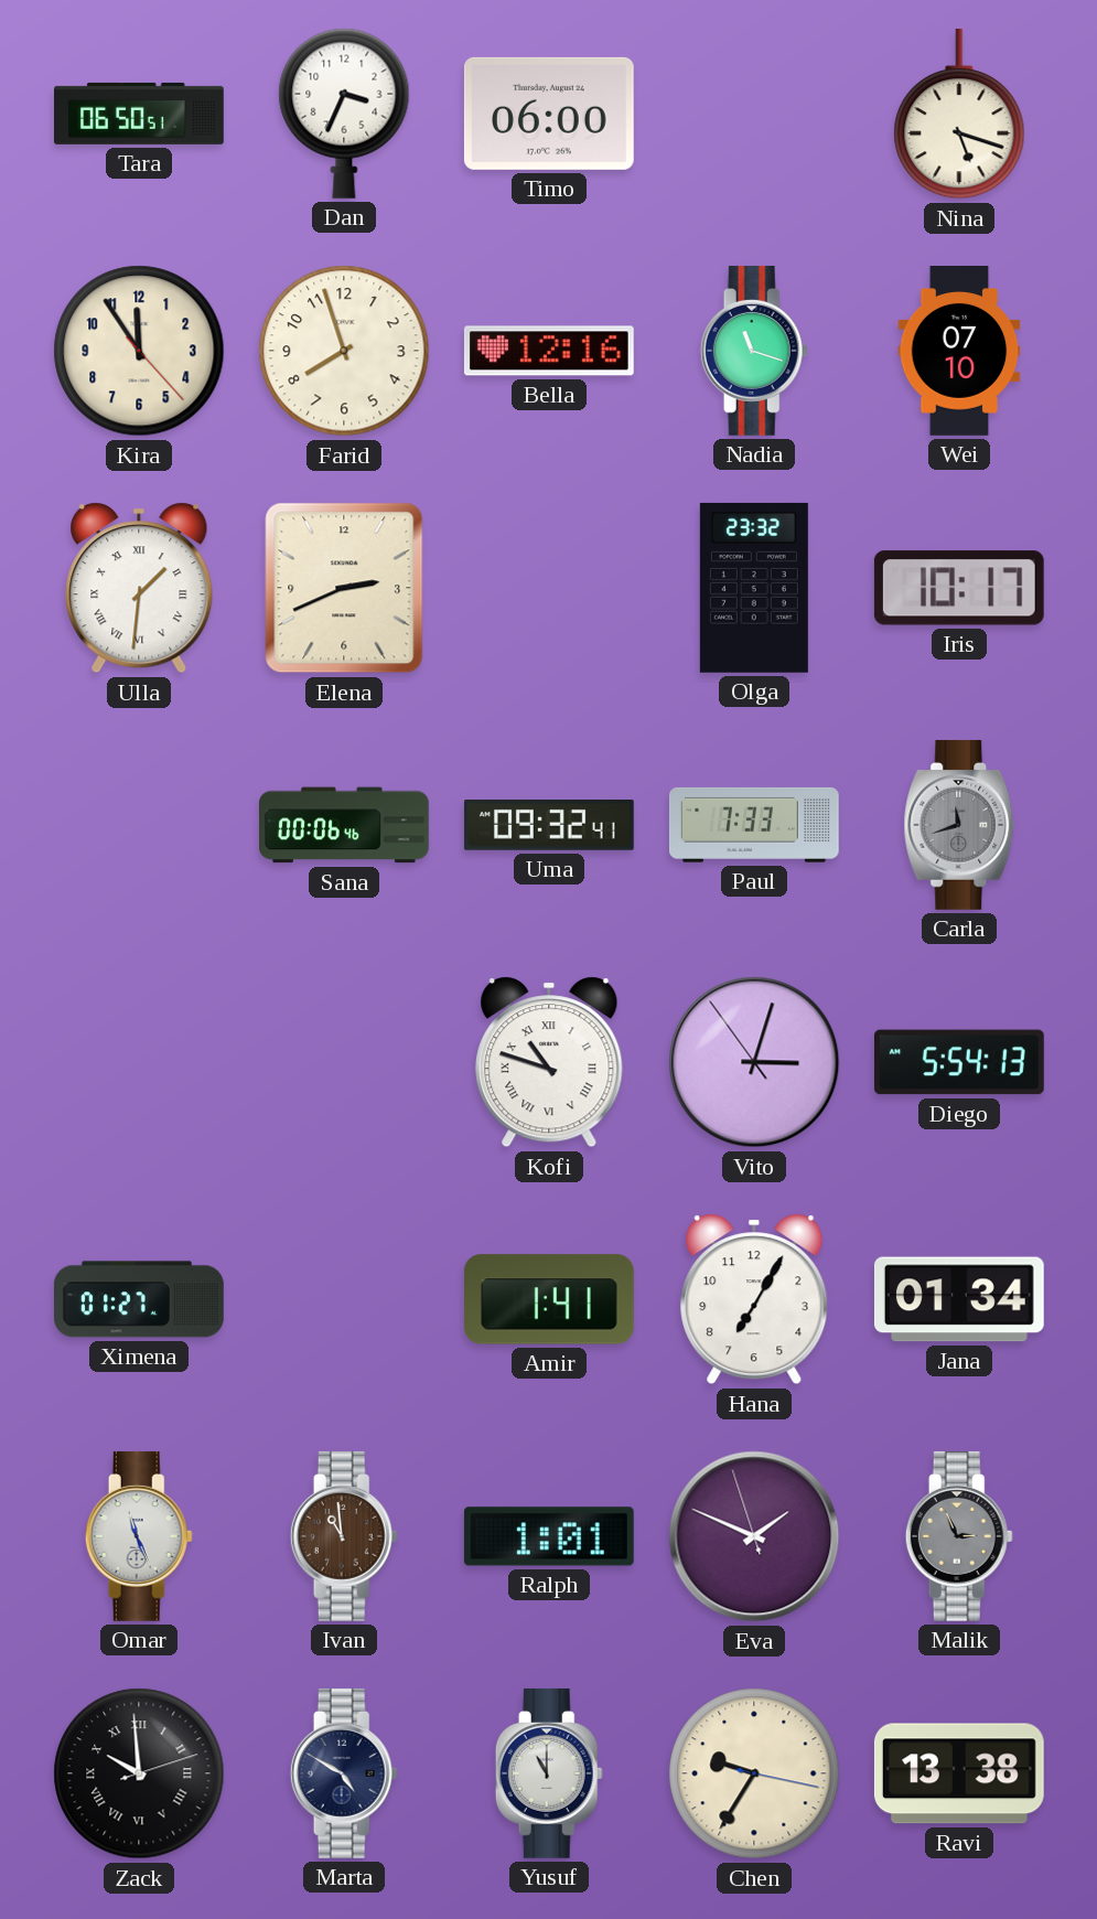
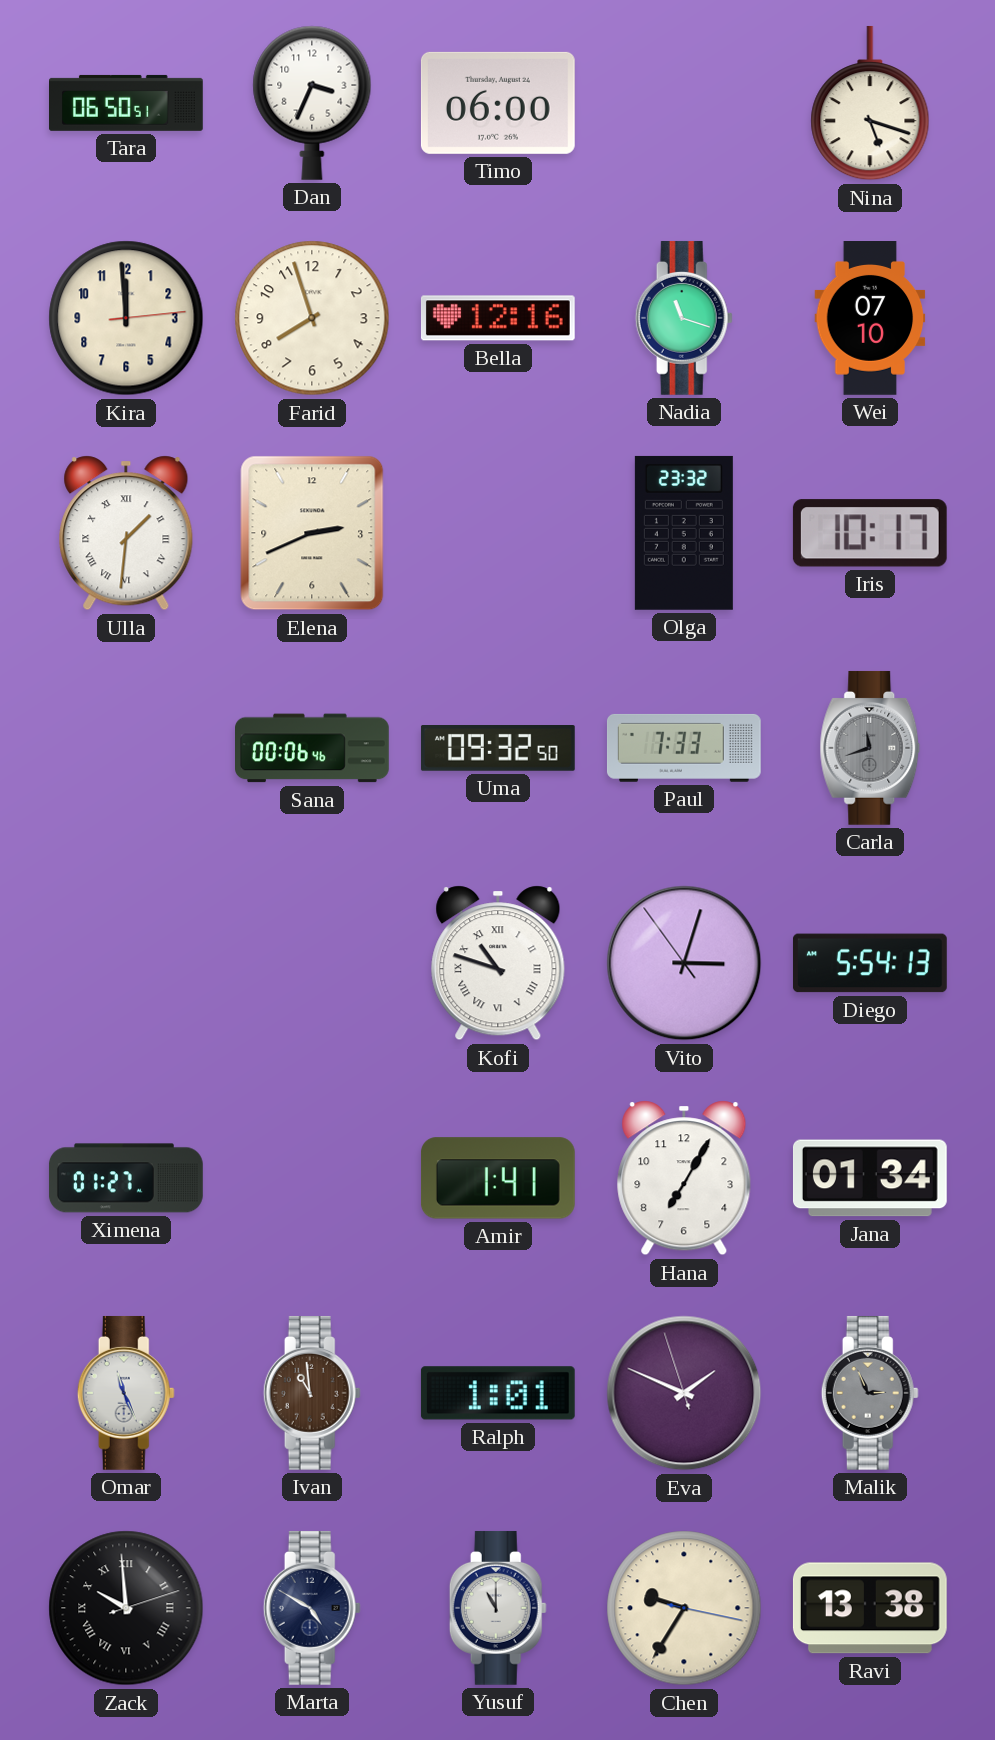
Kira: 11:54 -> 11:59
Uma: 09:32:41 -> 09:32:50
